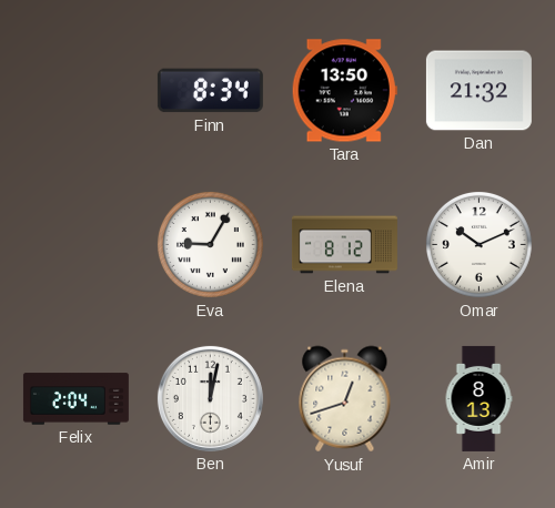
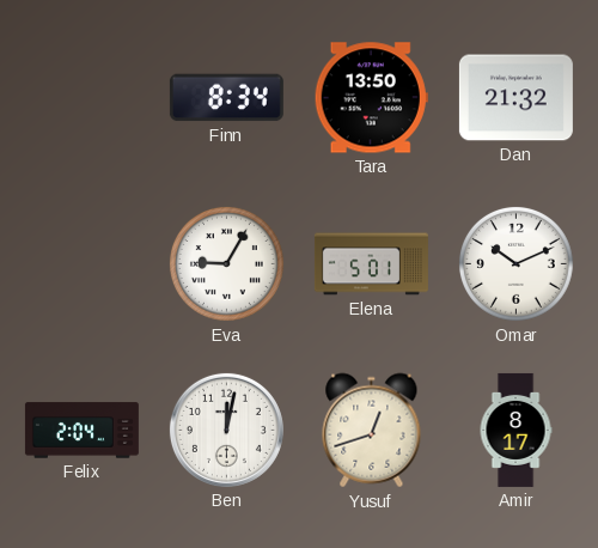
Elena: 8:12 -> 5:01
Amir: 8:13 -> 8:17
